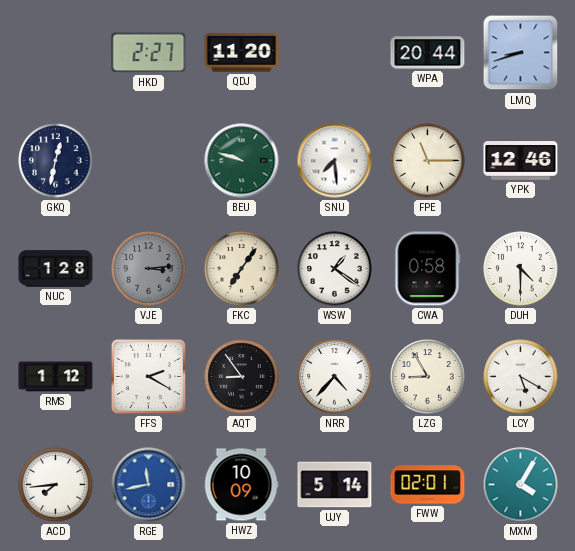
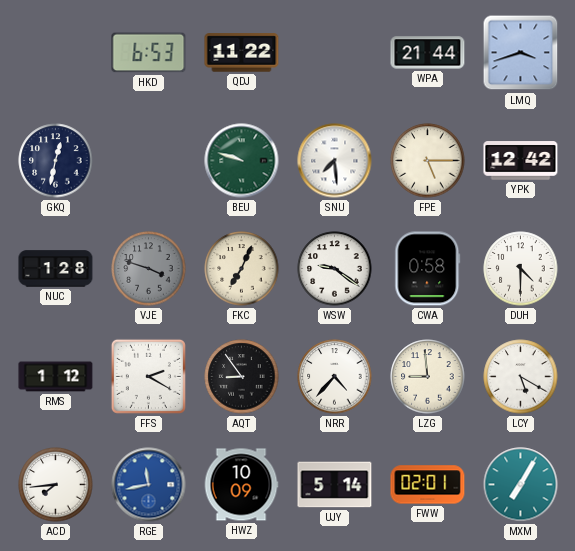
HKD: 2:27 -> 6:53
QDJ: 11:20 -> 11:22
WPA: 20:44 -> 21:44
LMQ: 8:42 -> 3:42
FPE: 11:15 -> 5:15
YPK: 12:46 -> 12:42
VJE: 3:14 -> 3:48
FKC: 7:06 -> 7:04
WSW: 1:21 -> 9:21
LZG: 8:55 -> 8:59
MXM: 4:05 -> 7:05
